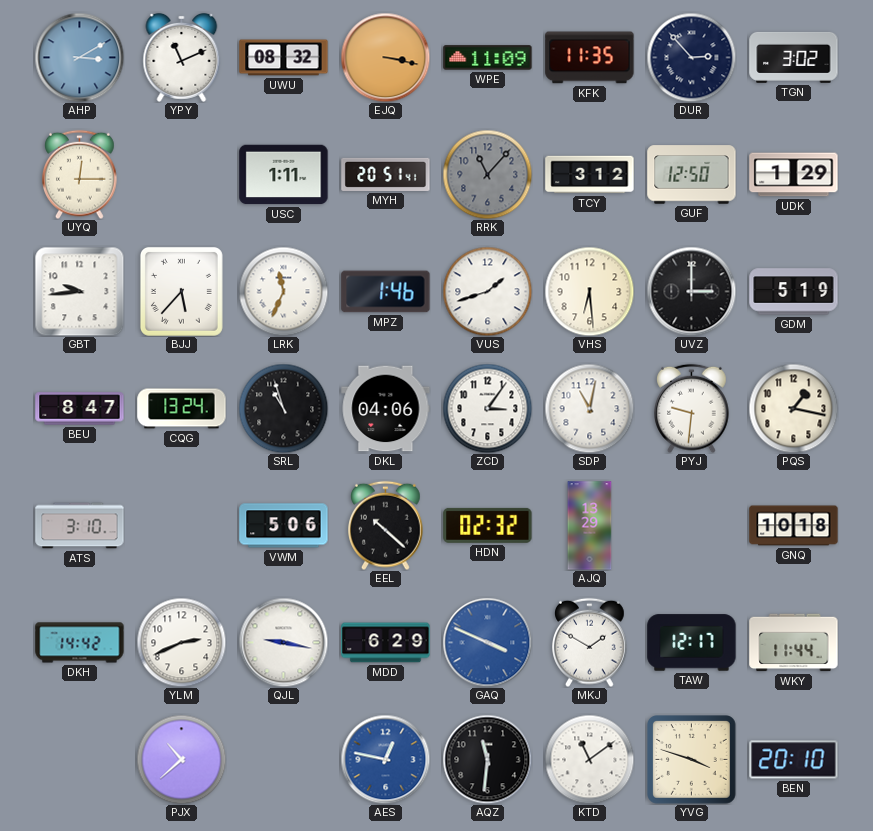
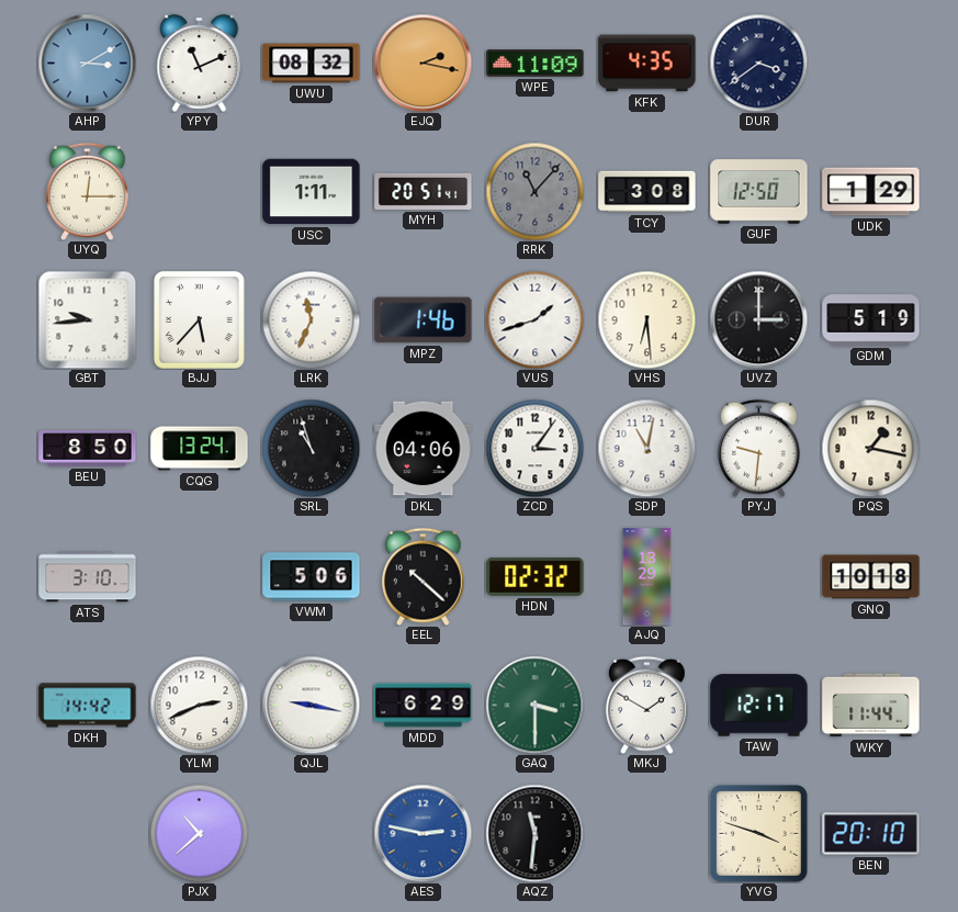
EJQ: 3:17 -> 2:17
KFK: 11:35 -> 4:35
DUR: 2:53 -> 3:39
TGN: 3:02 -> none
TCY: 3:12 -> 3:08
BEU: 8:47 -> 8:50
GAQ: 3:49 -> 3:30
GAQ dial: blue -> green
AES: 12:47 -> 2:47
KTD: 11:09 -> none
